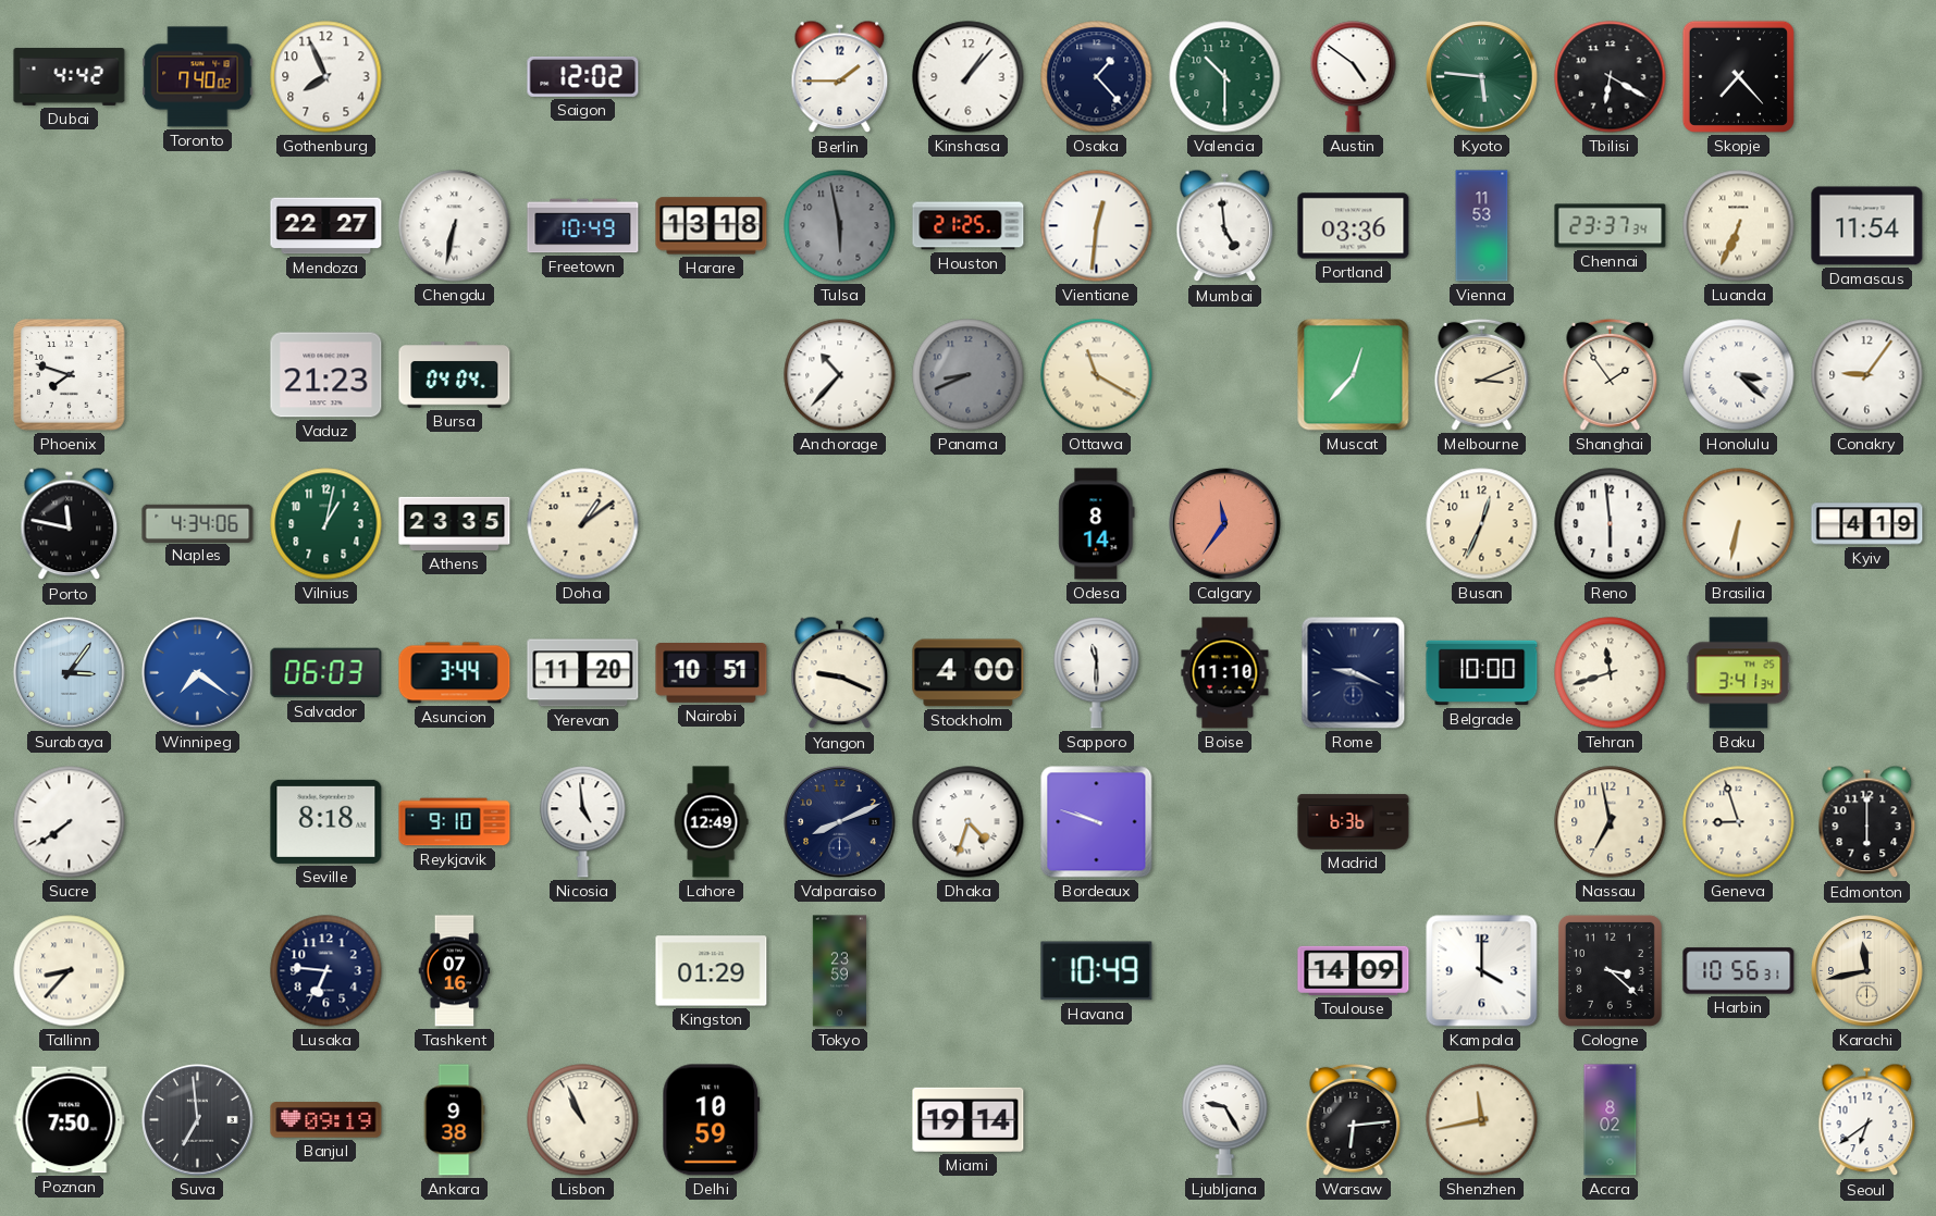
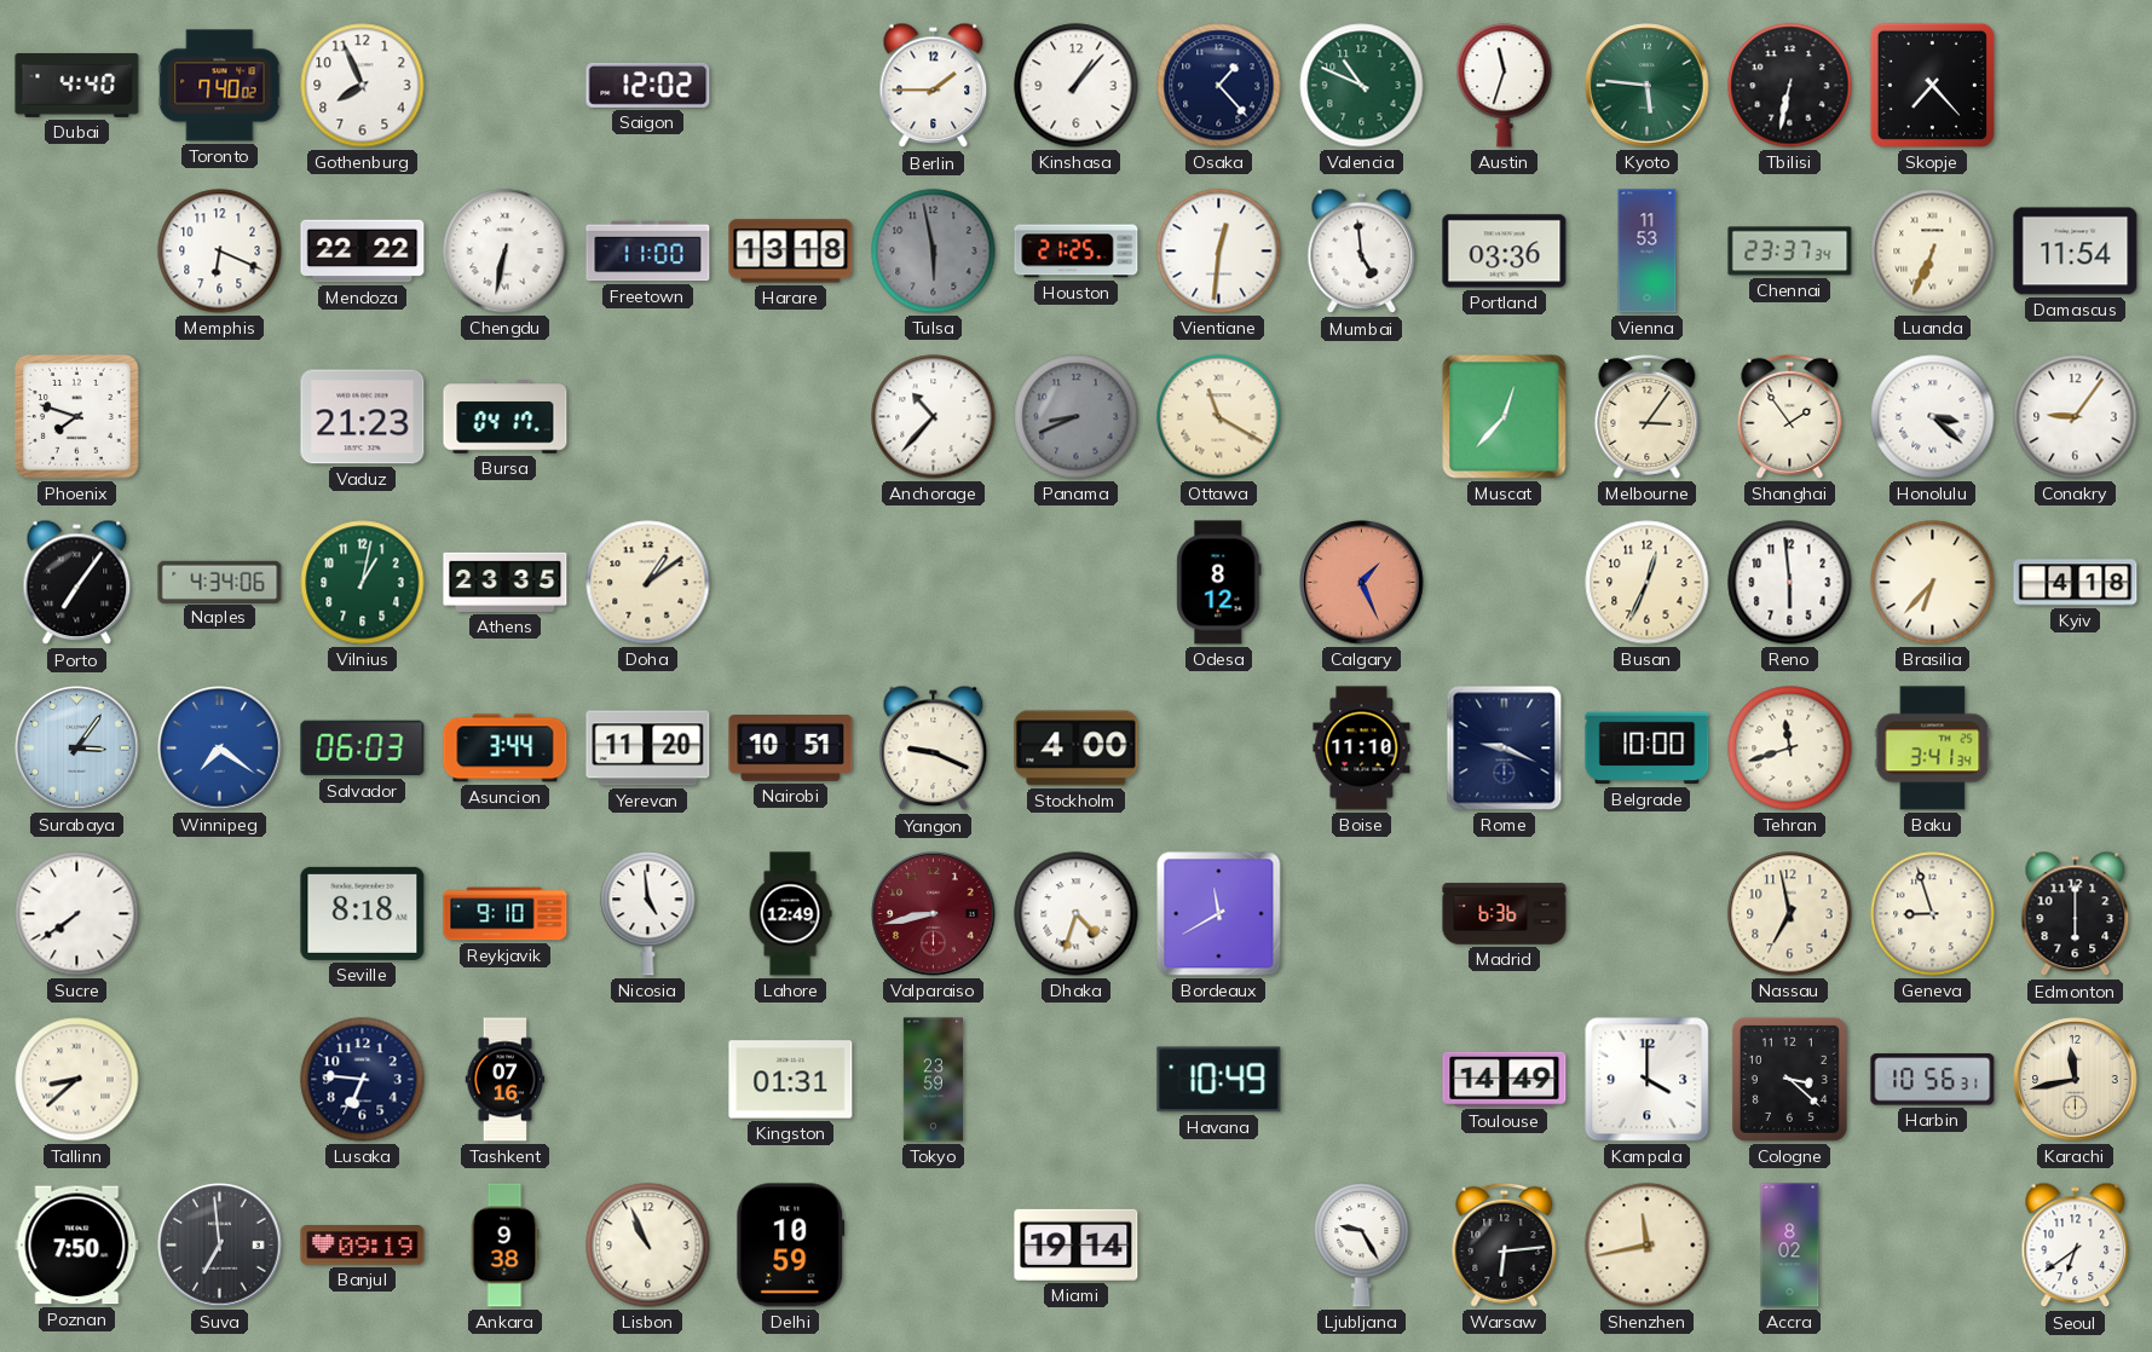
Dubai: 4:42 -> 4:40
Valencia: 10:30 -> 10:49
Austin: 4:51 -> 11:33
Tbilisi: 6:20 -> 6:32
Memphis: none -> 6:19
Mendoza: 22:27 -> 22:22
Freetown: 10:49 -> 11:00
Bursa: 04:04 -> 04:17
Melbourne: 3:11 -> 3:06
Porto: 11:47 -> 7:06
Odesa: 8:14 -> 8:12
Calgary: 11:36 -> 1:26
Brasilia: 6:32 -> 6:37
Kyiv: 4:19 -> 4:18
Sapporo: 11:30 -> none
Valparaiso: 8:11 -> 8:43
Valparaiso dial: navy -> burgundy
Bordeaux: 9:48 -> 11:40
Tallinn: 8:37 -> 8:38
Kingston: 01:29 -> 01:31
Toulouse: 14:09 -> 14:49
